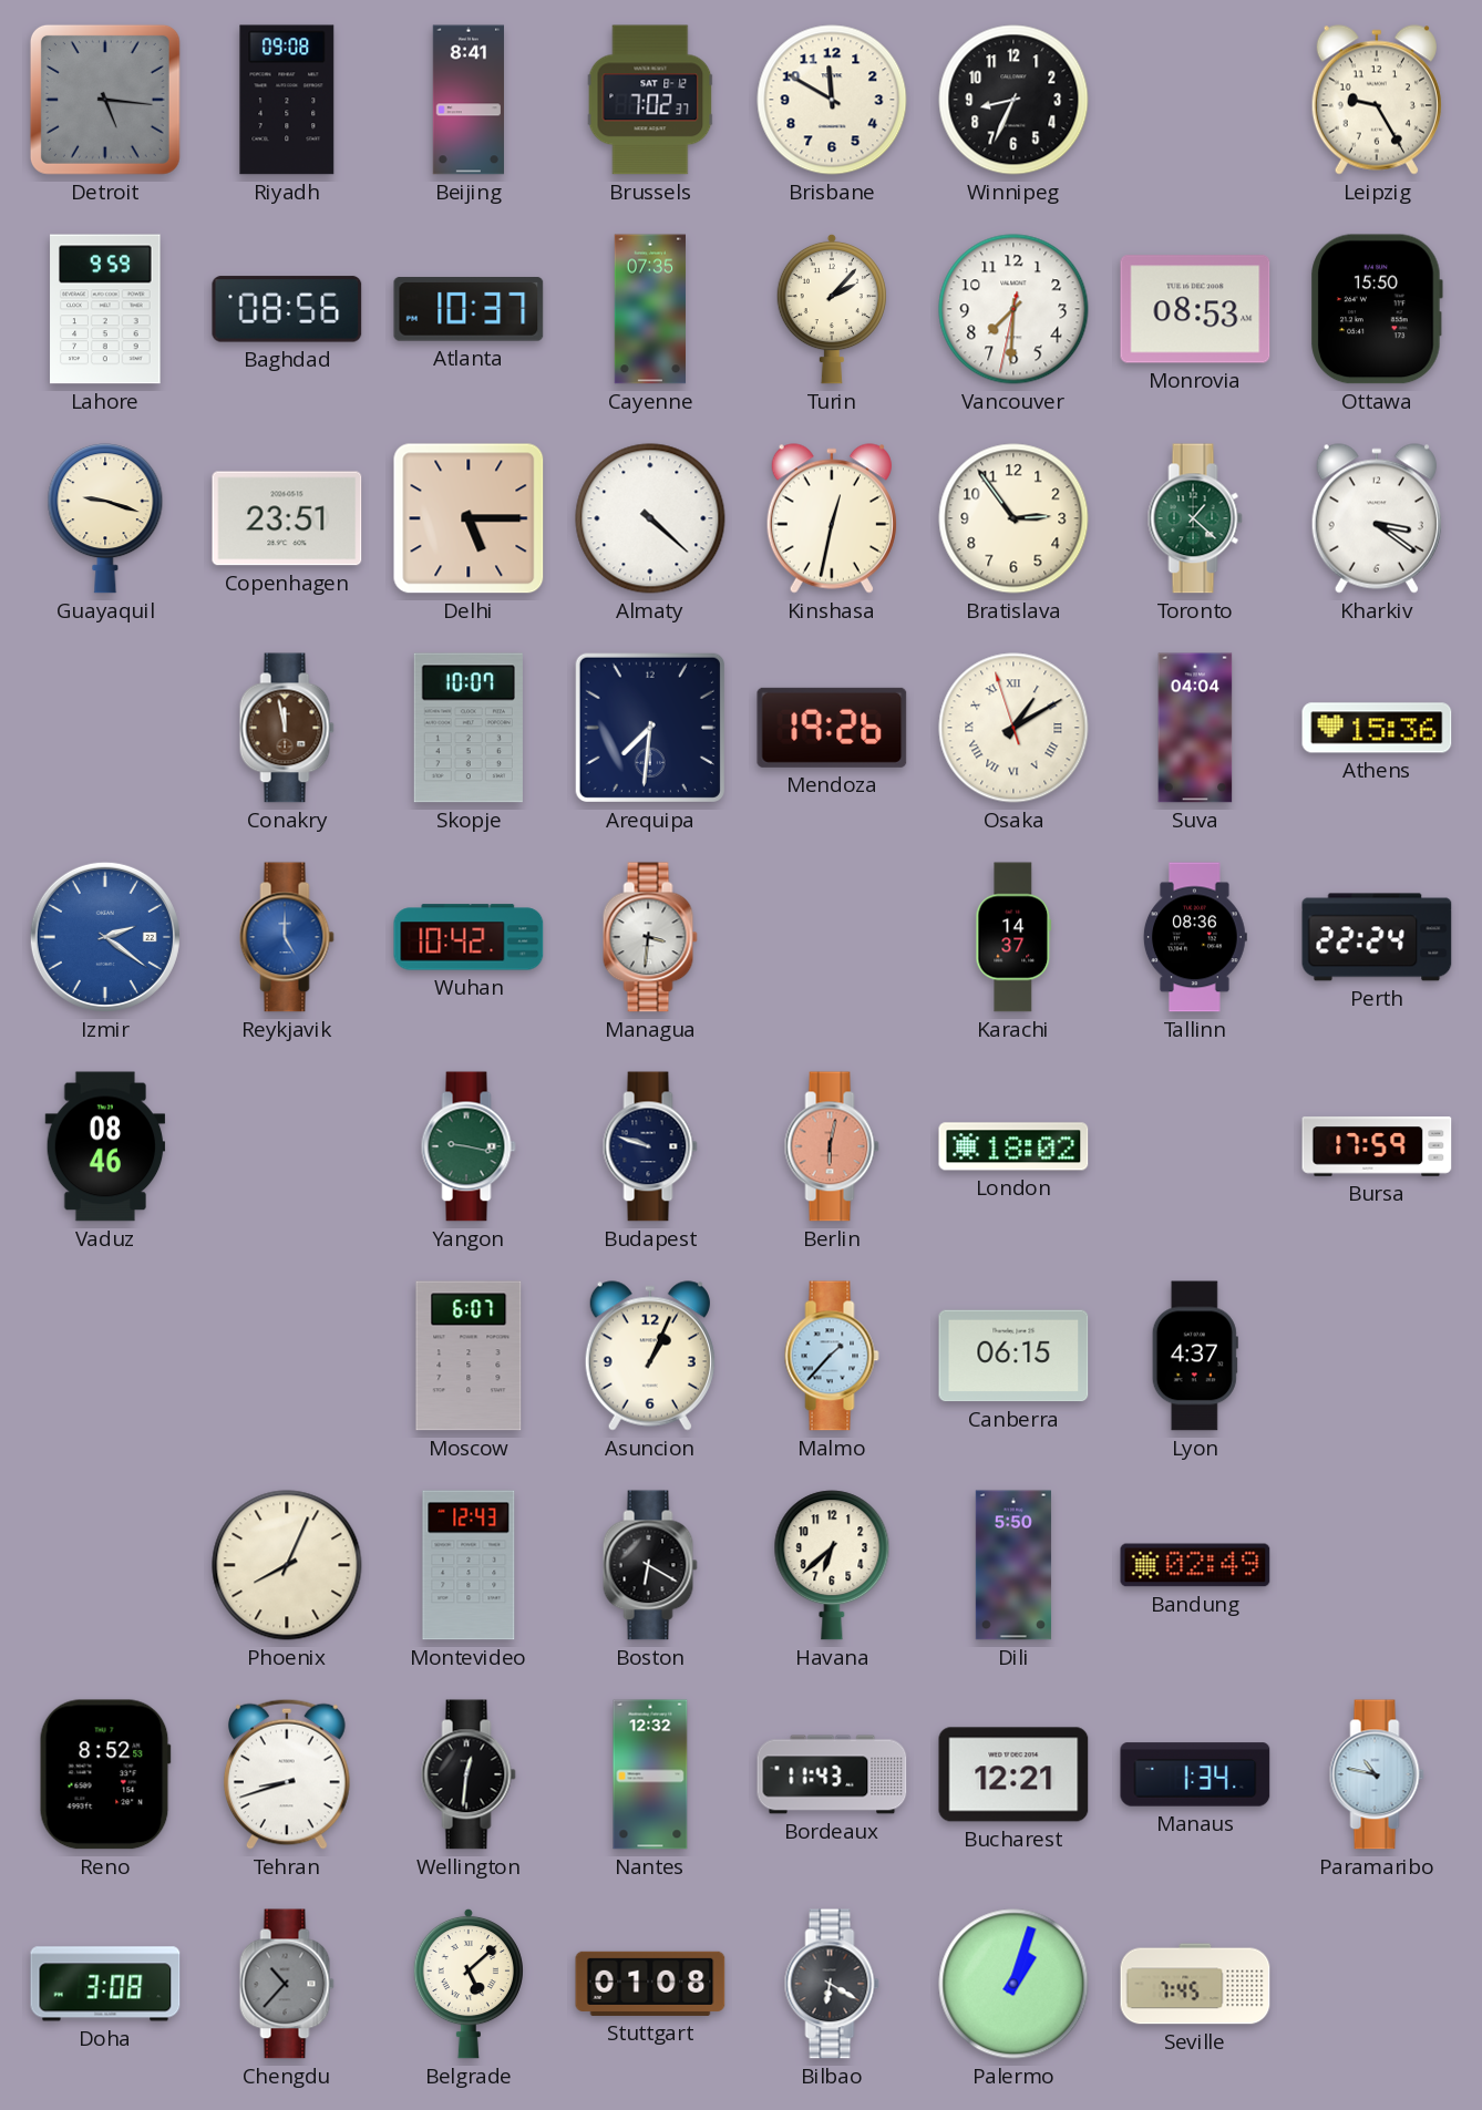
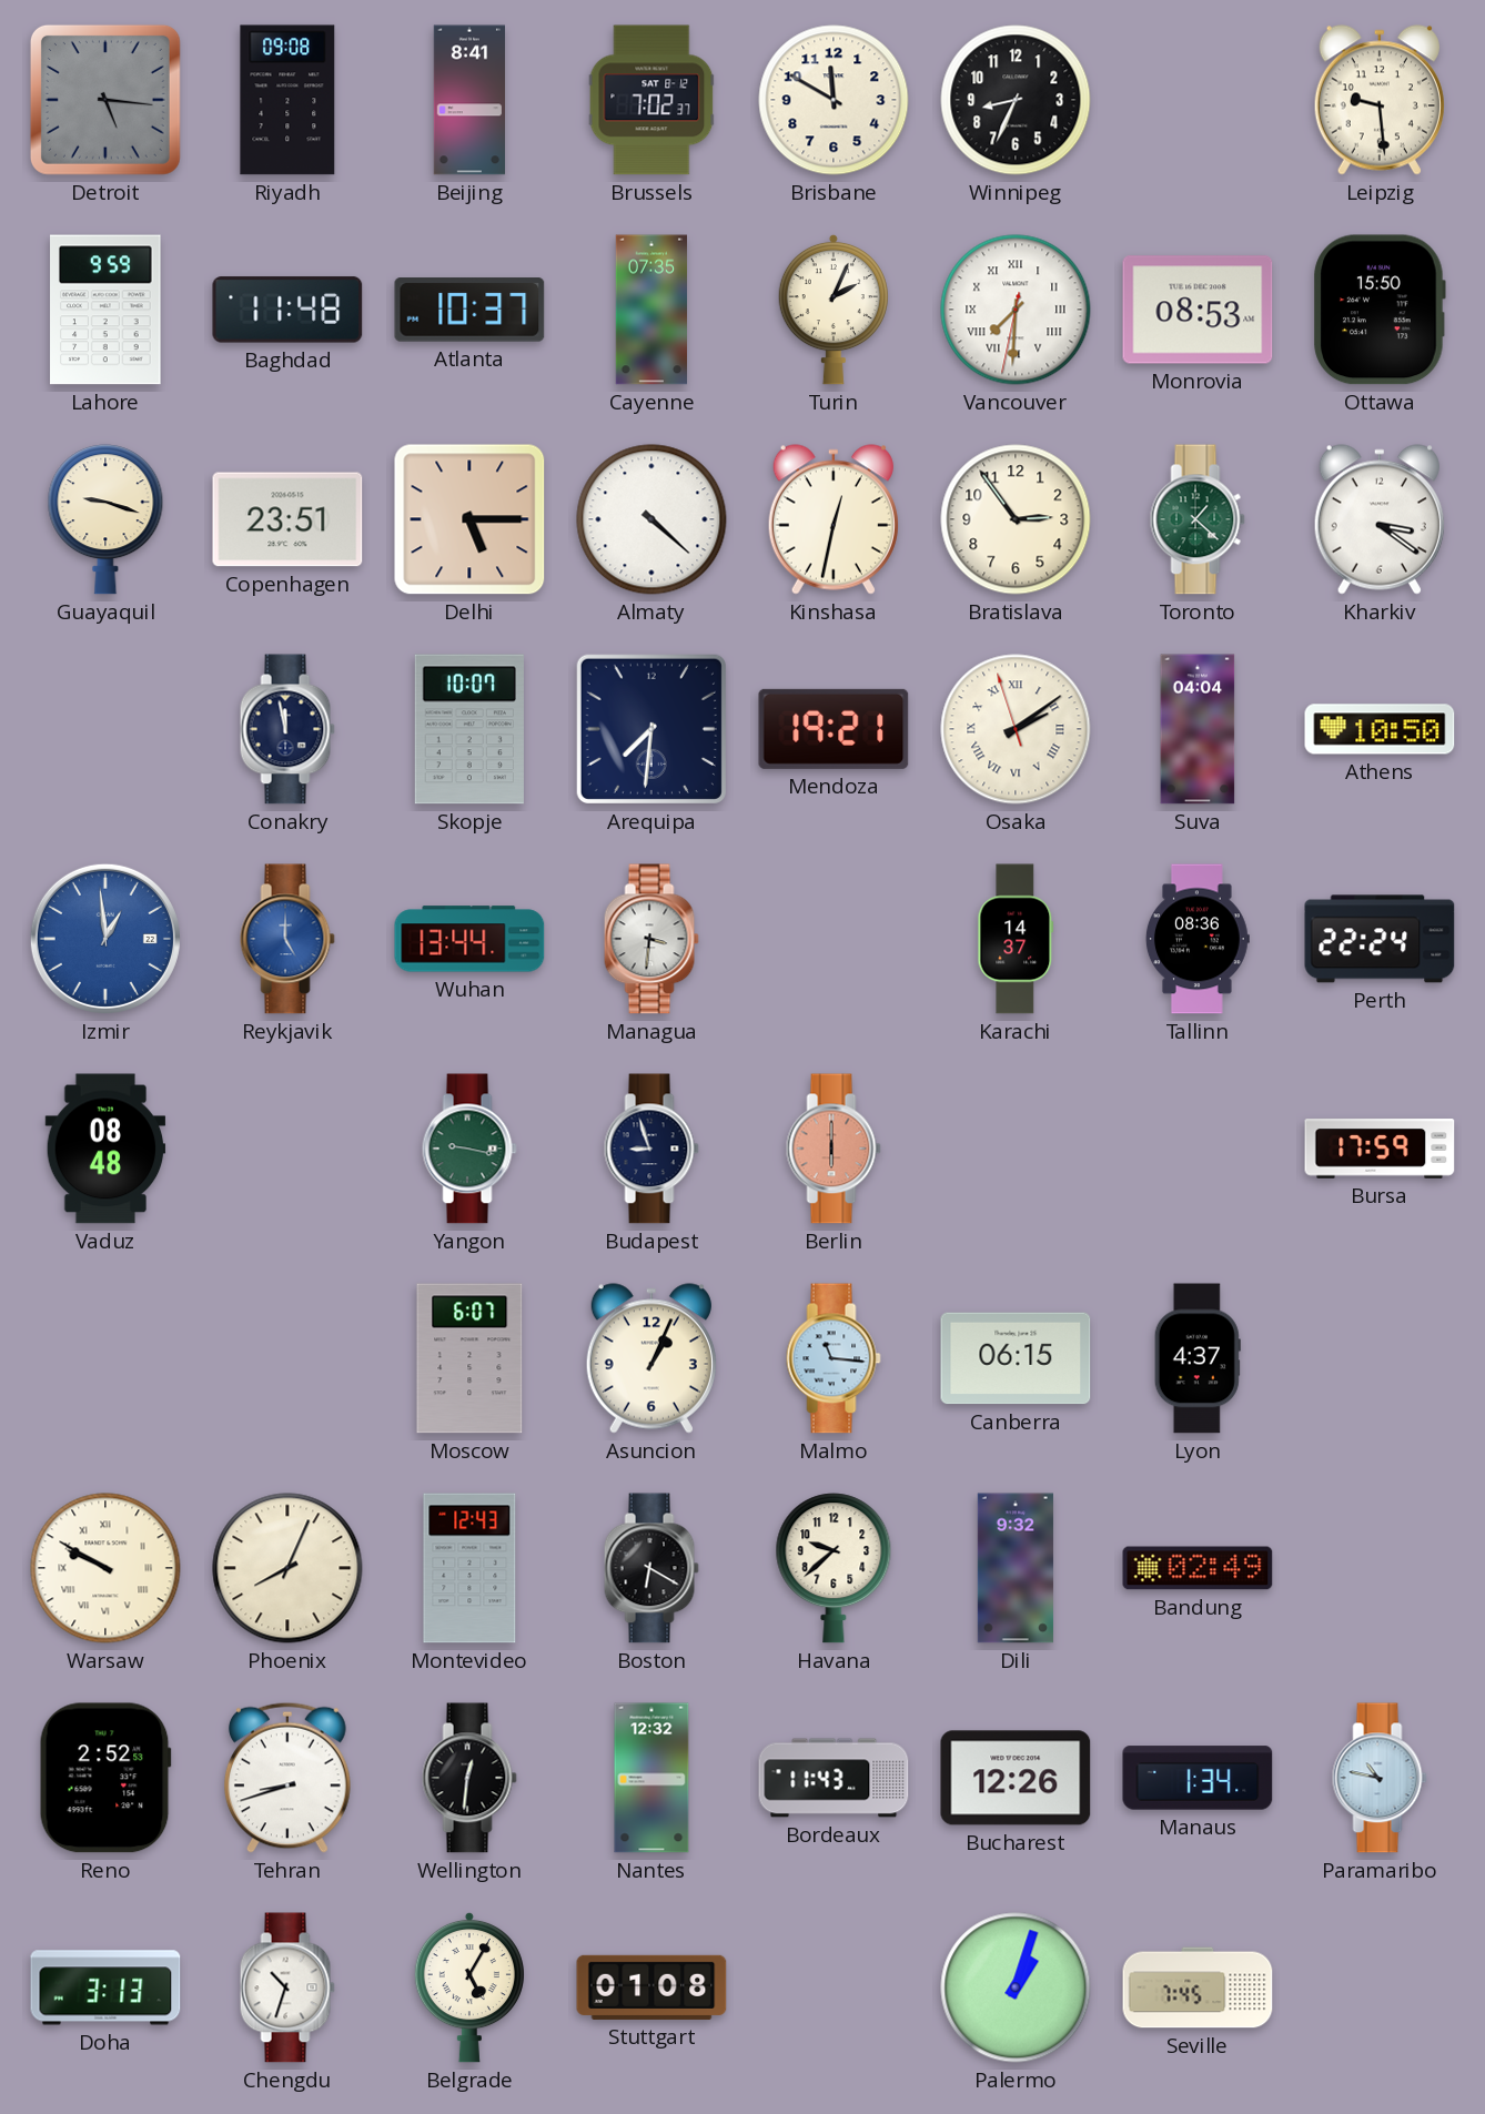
Leipzig: 9:25 -> 9:29
Baghdad: 08:56 -> 11:48
Turin: 2:07 -> 2:04
Vancouver numerals: Arabic -> Roman
Conakry dial: brown -> navy
Mendoza: 19:26 -> 19:21
Osaka: 1:09 -> 2:08
Athens: 15:36 -> 10:50
Izmir: 2:21 -> 12:59
Wuhan: 10:42 -> 13:44
Vaduz: 08:46 -> 08:48
Budapest: 9:48 -> 8:57
Berlin: 6:02 -> 6:00
London: 18:02 -> none
Malmo: 1:37 -> 11:16
Warsaw: none -> 9:50
Havana: 6:38 -> 9:38
Dili: 5:50 -> 9:32
Reno: 8:52 -> 2:52
Bucharest: 12:21 -> 12:26
Doha: 3:08 -> 3:13
Chengdu: 10:37 -> 10:33
Chengdu dial: grey -> white
Belgrade: 5:08 -> 5:05
Bilbao: 6:20 -> none
